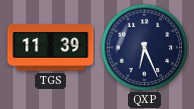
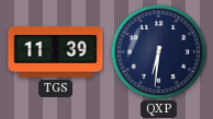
QXP: 6:26 -> 6:31
